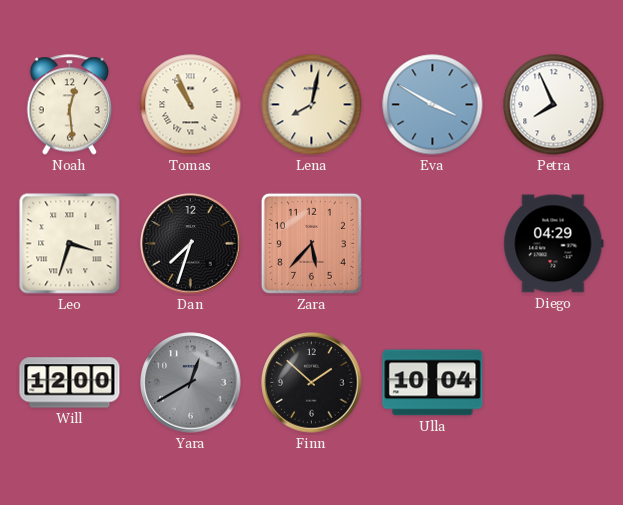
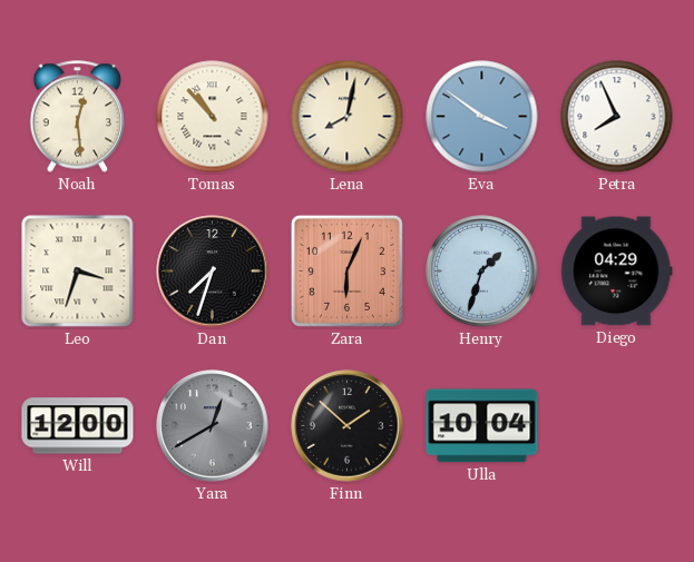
Tomas: 10:56 -> 10:53
Eva: 3:50 -> 3:51
Zara: 5:37 -> 6:04
Henry: none -> 1:33
